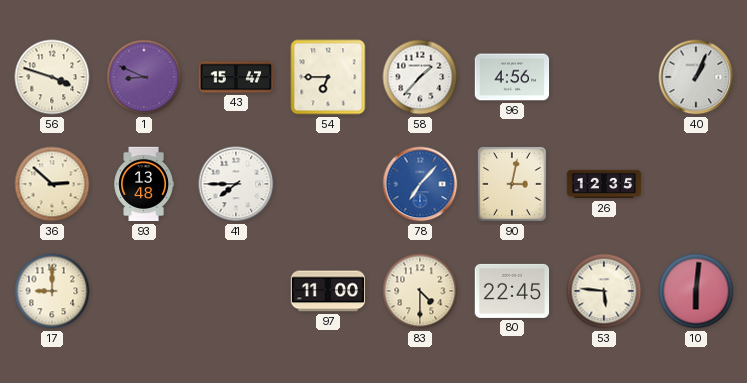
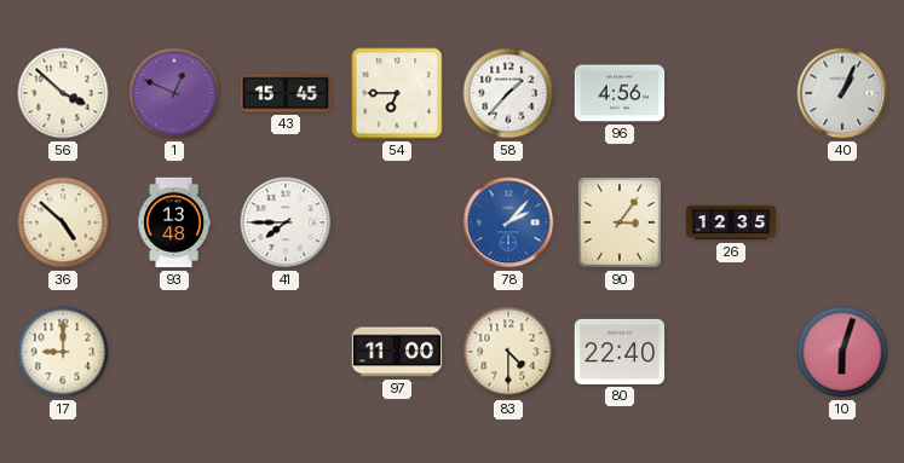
56: 3:48 -> 3:52
1: 8:49 -> 12:49
43: 15:47 -> 15:45
36: 2:52 -> 4:52
78: 7:07 -> 2:07
90: 3:02 -> 3:06
80: 22:45 -> 22:40
53: 5:46 -> none
10: 6:01 -> 6:03
